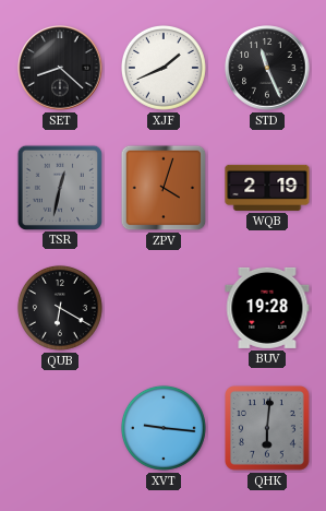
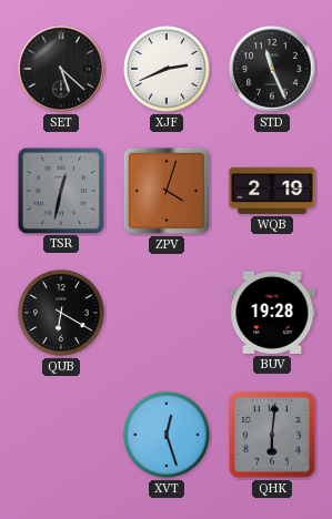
SET: 8:22 -> 5:22
XJF: 1:41 -> 2:41
XVT: 9:16 -> 12:27
